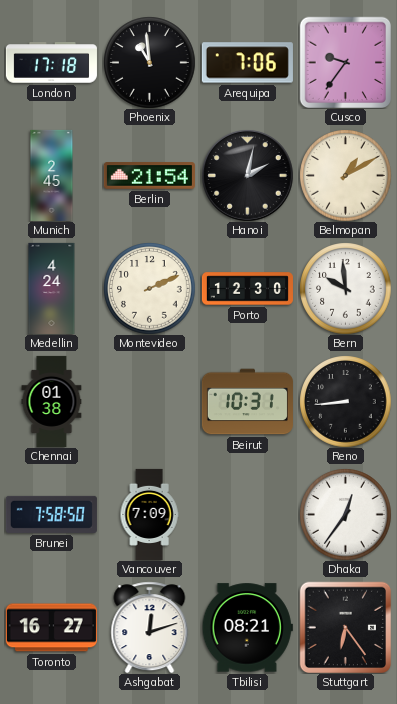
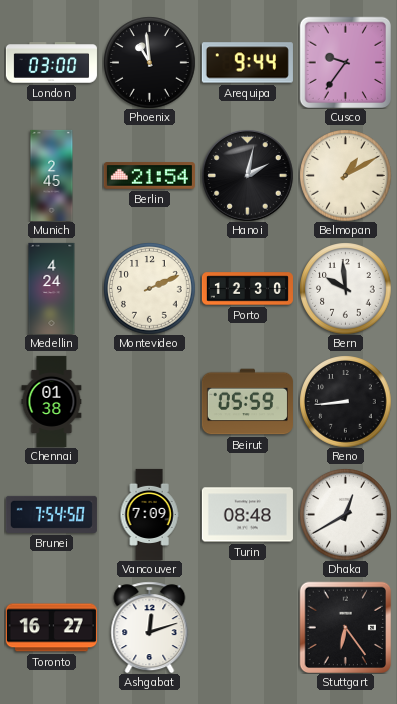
London: 17:18 -> 03:00
Arequipa: 7:06 -> 9:44
Beirut: 10:31 -> 05:59
Brunei: 7:58 -> 7:54
Turin: none -> 08:48
Dhaka: 12:36 -> 12:40
Tbilisi: 08:21 -> none
